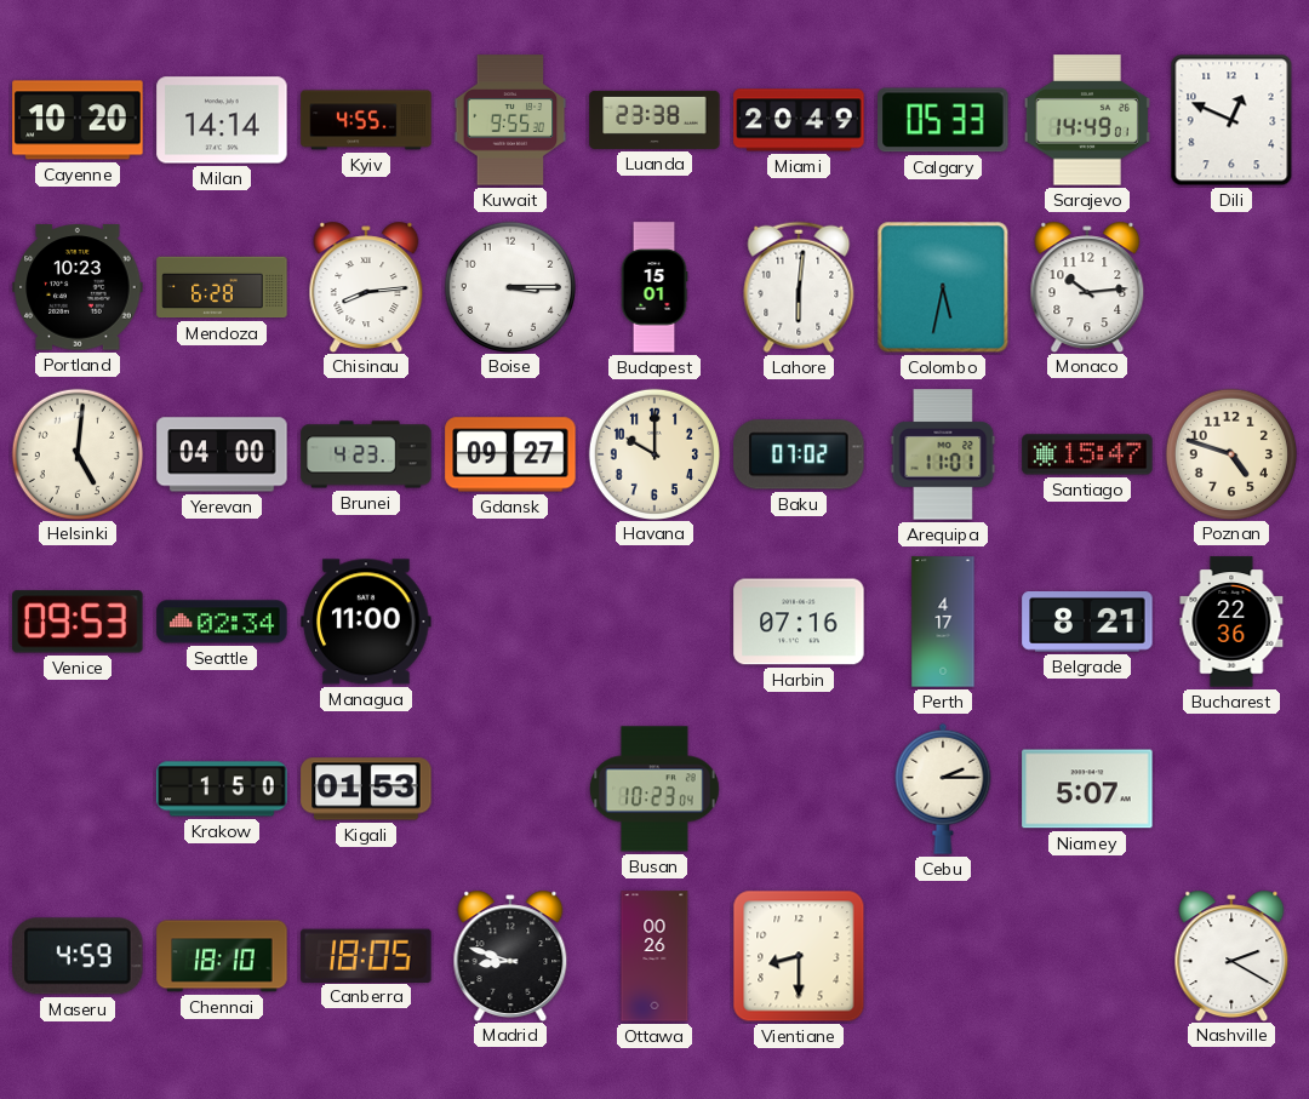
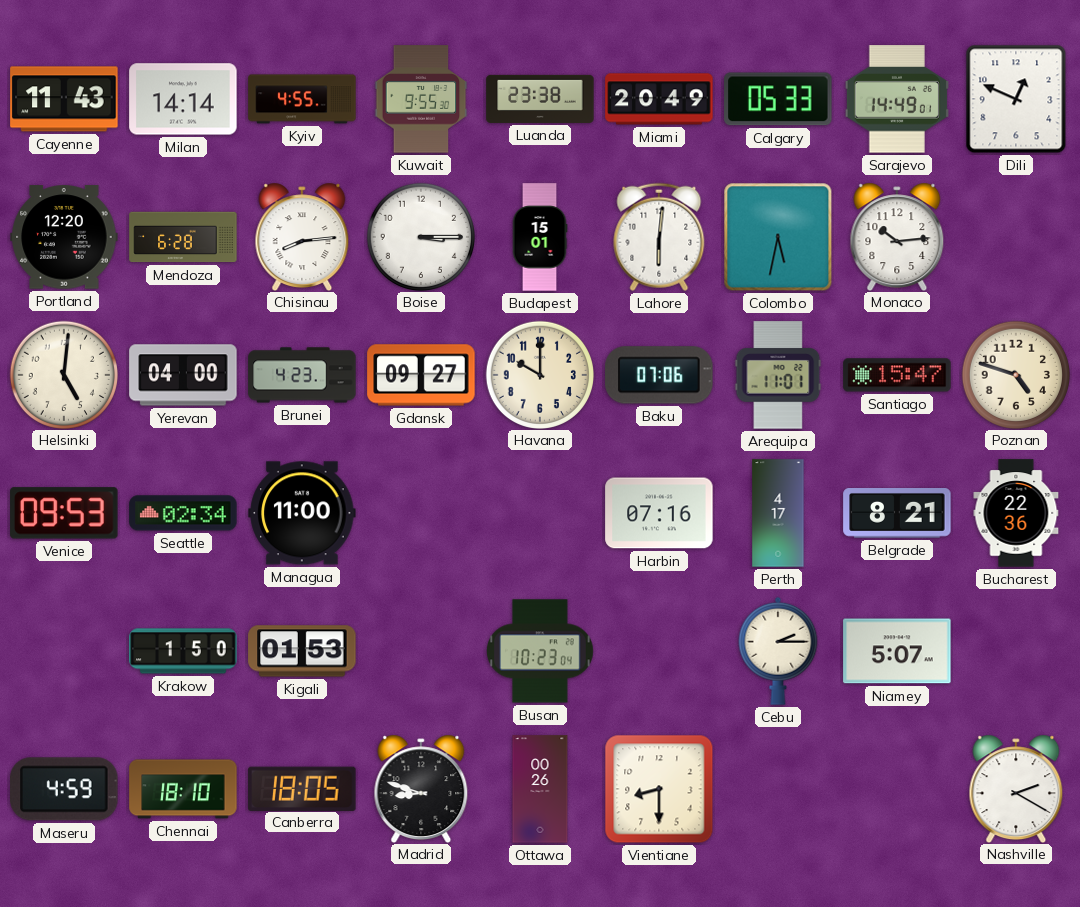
Cayenne: 10:20 -> 11:43
Portland: 10:23 -> 12:20
Baku: 07:02 -> 07:06
